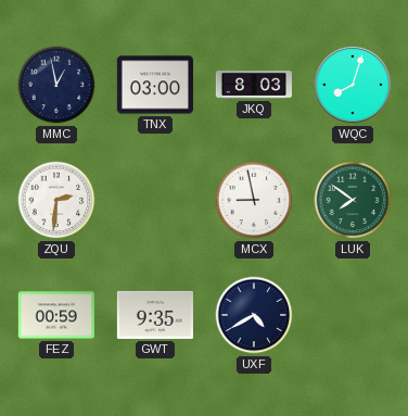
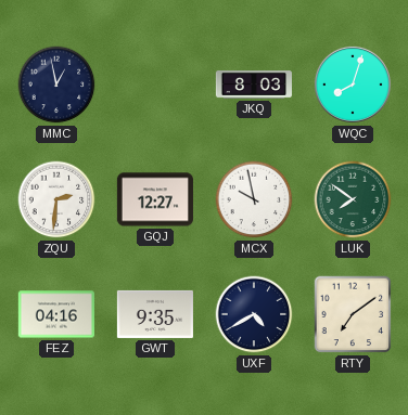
TNX: 03:00 -> none
GQJ: none -> 12:27
MCX: 8:58 -> 9:58
FEZ: 00:59 -> 04:16
RTY: none -> 7:09
